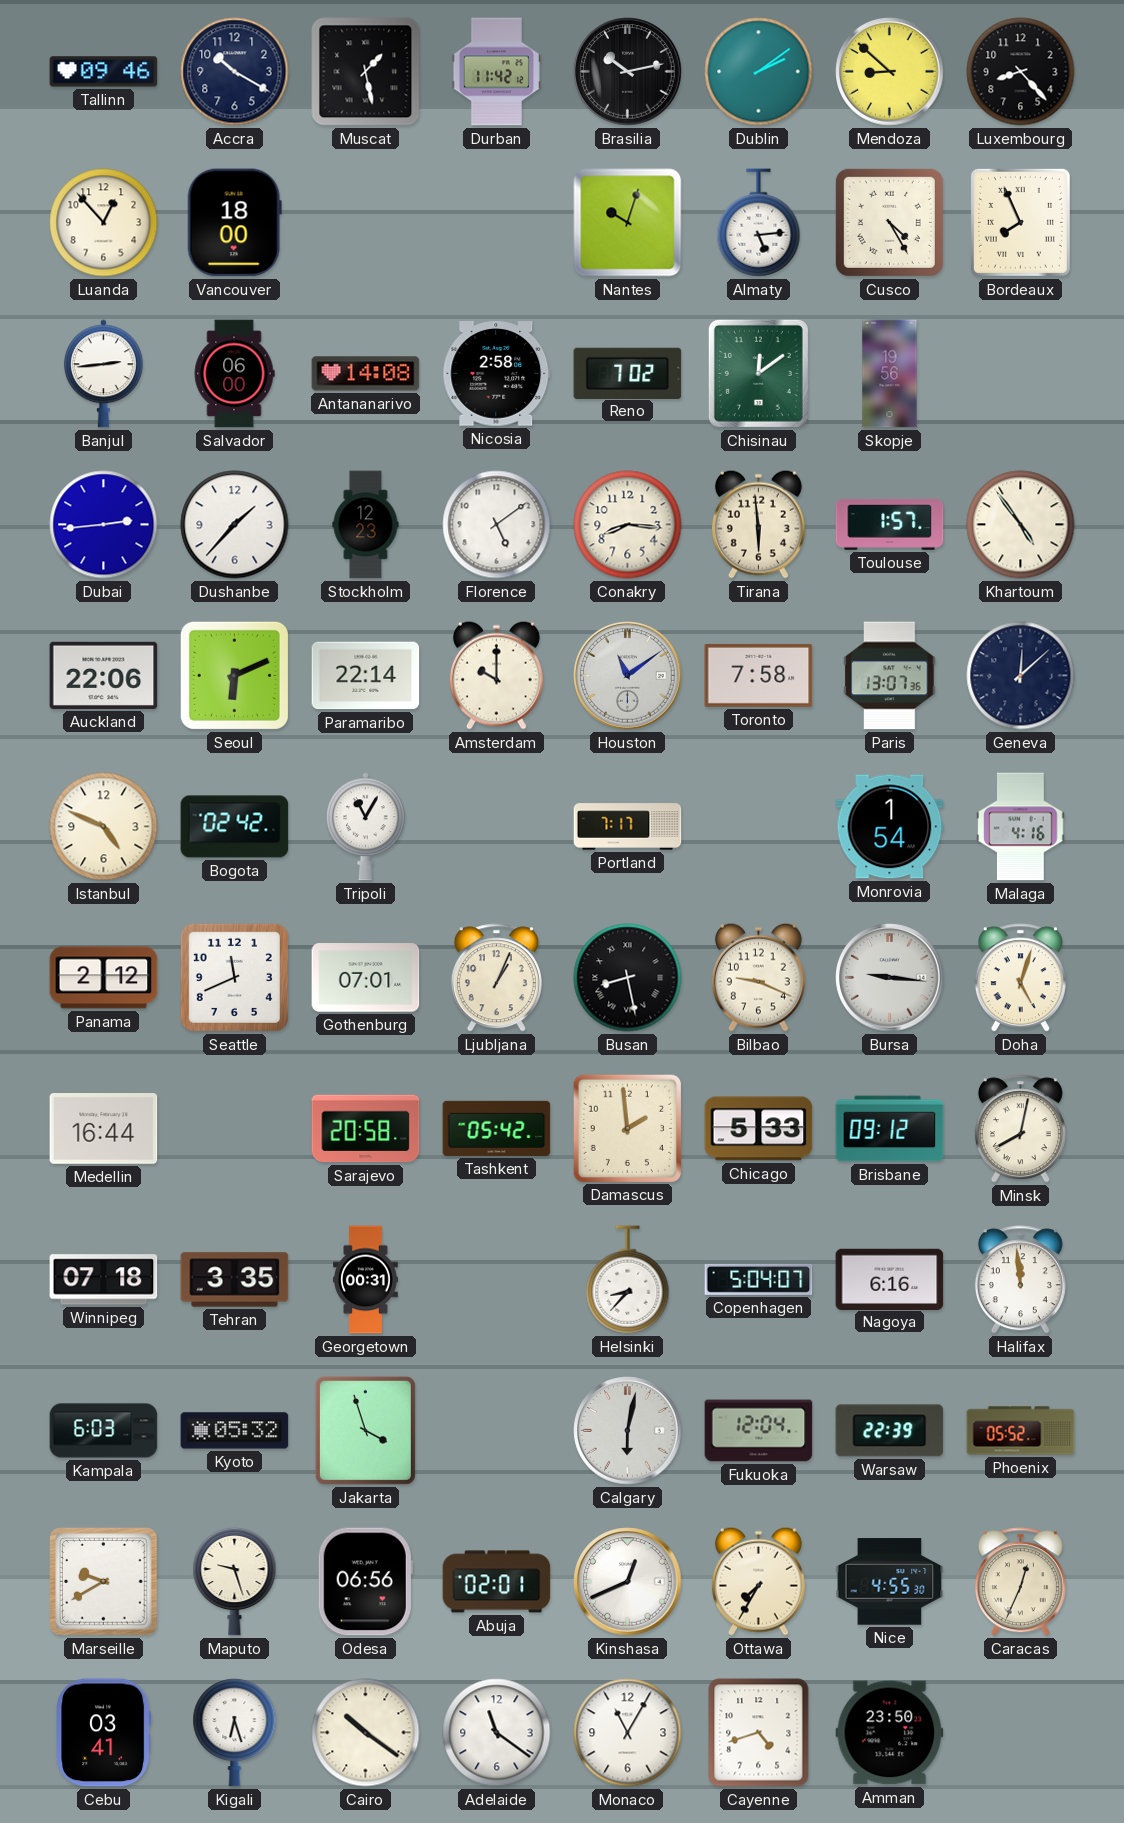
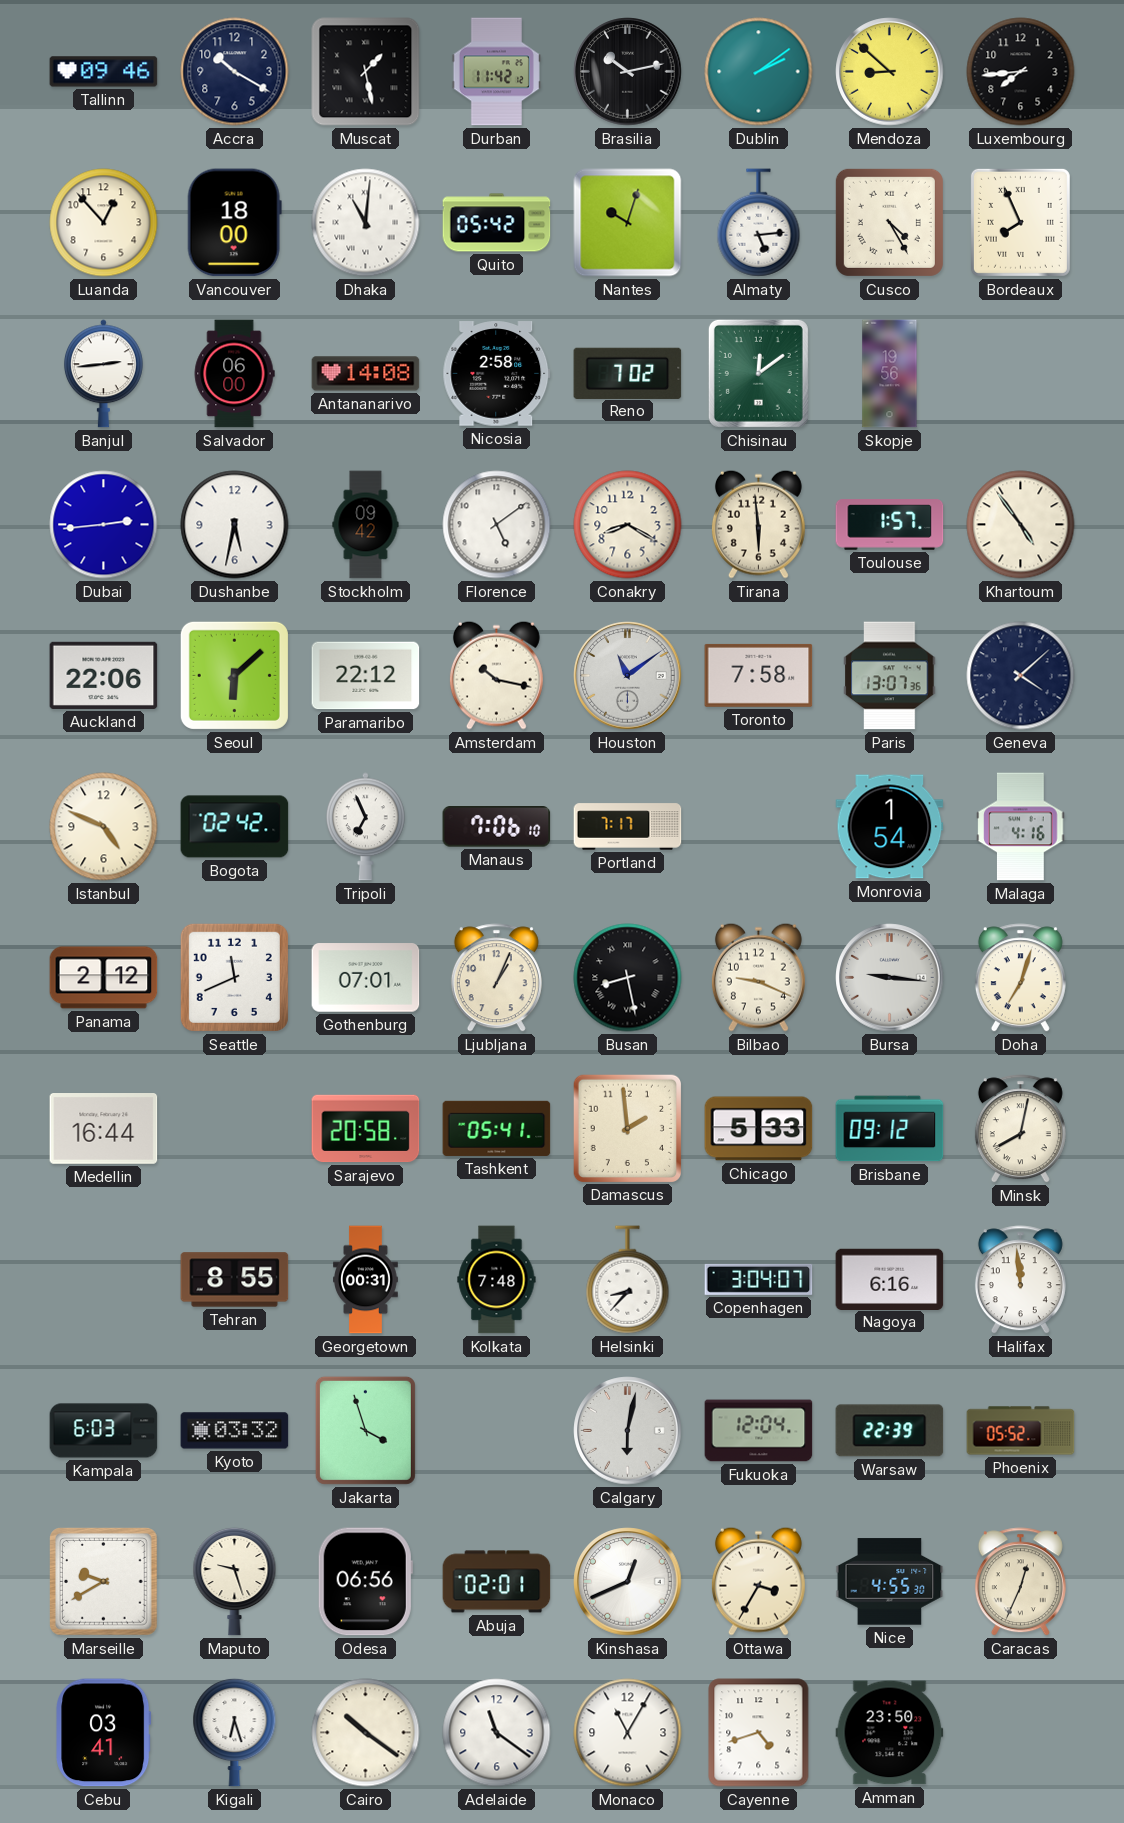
Luxembourg: 8:23 -> 7:44
Dhaka: none -> 11:01
Quito: none -> 05:42
Dushanbe: 1:37 -> 5:32
Stockholm: 12:23 -> 09:42
Conakry: 8:16 -> 8:20
Seoul: 6:11 -> 6:08
Paramaribo: 22:14 -> 22:12
Amsterdam: 10:00 -> 10:17
Geneva: 12:08 -> 4:08
Tripoli: 11:05 -> 6:56
Manaus: none -> 7:06
Doha: 5:03 -> 7:03
Tashkent: 05:42 -> 05:41
Winnipeg: 07:18 -> none
Tehran: 3:35 -> 8:55
Kolkata: none -> 7:48
Copenhagen: 5:04 -> 3:04
Kyoto: 05:32 -> 03:32
Ottawa: 7:35 -> 3:35
